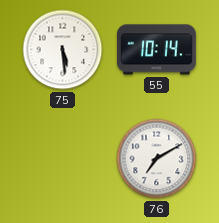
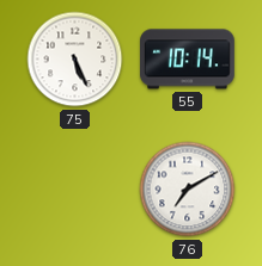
75: 5:29 -> 5:26
